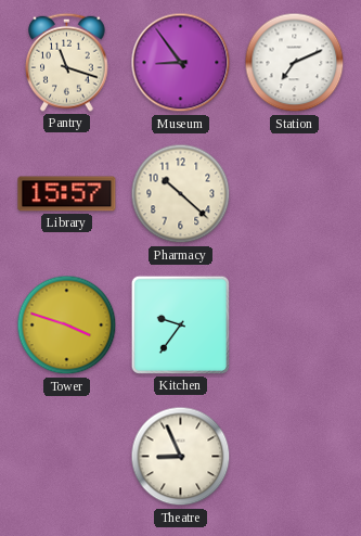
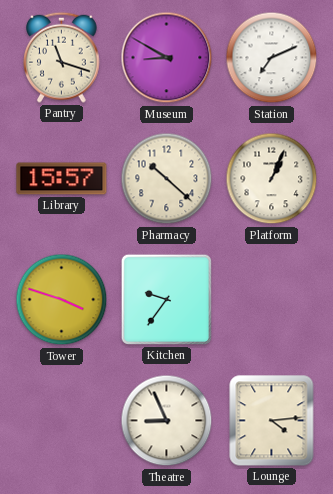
Museum: 8:54 -> 8:50
Platform: none -> 1:04
Lounge: none -> 4:14
